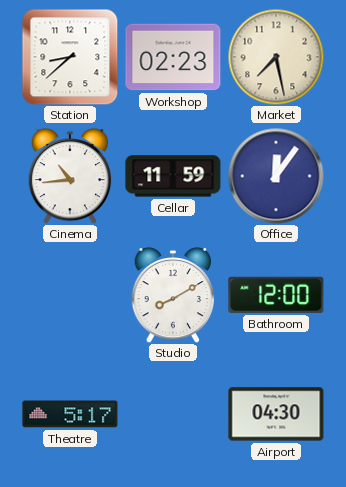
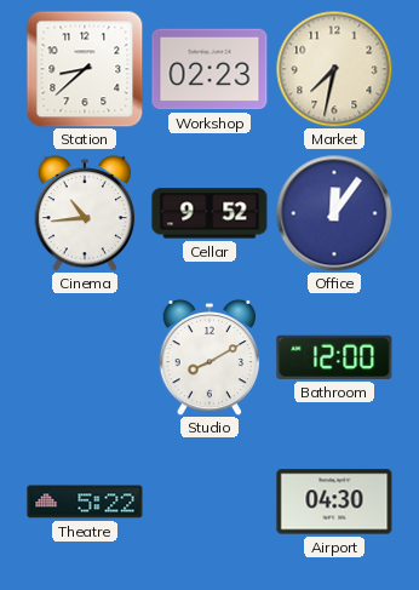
Market: 7:28 -> 7:32
Cellar: 11:59 -> 9:52
Theatre: 5:17 -> 5:22
